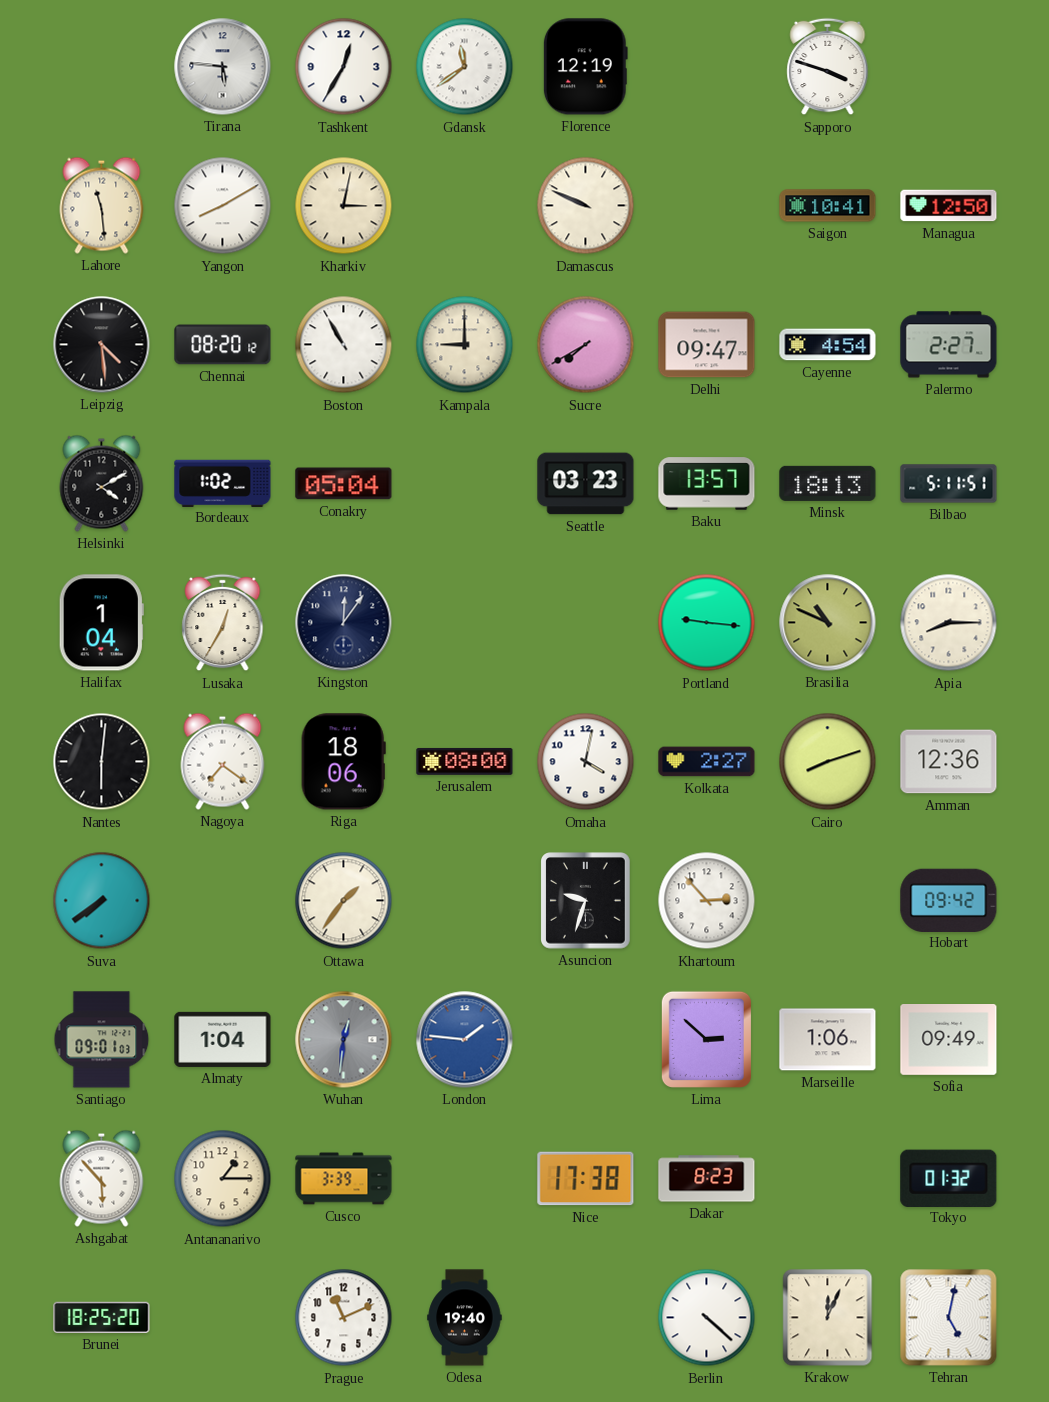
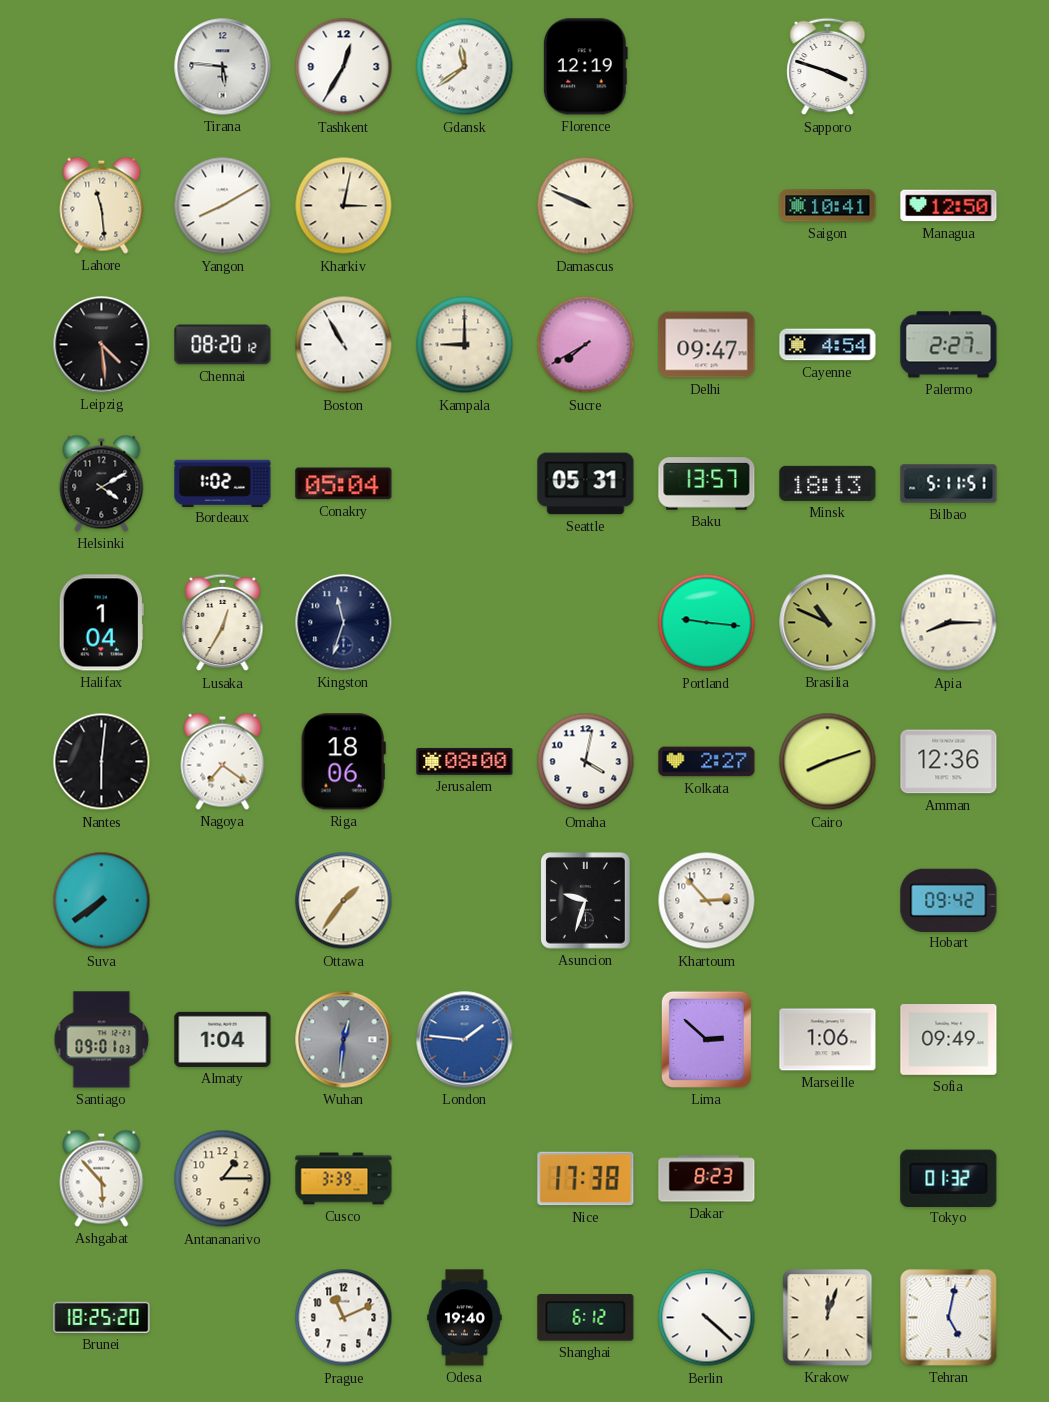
Seattle: 03:23 -> 05:31
Kingston: 12:06 -> 11:33
Shanghai: none -> 6:12
Krakow: 12:04 -> 12:03
